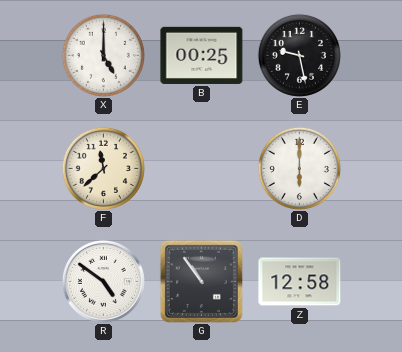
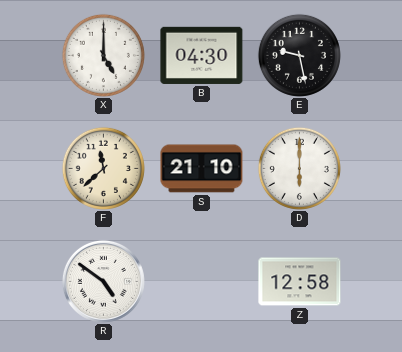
B: 00:25 -> 04:30
S: none -> 21:10
G: 10:54 -> none
